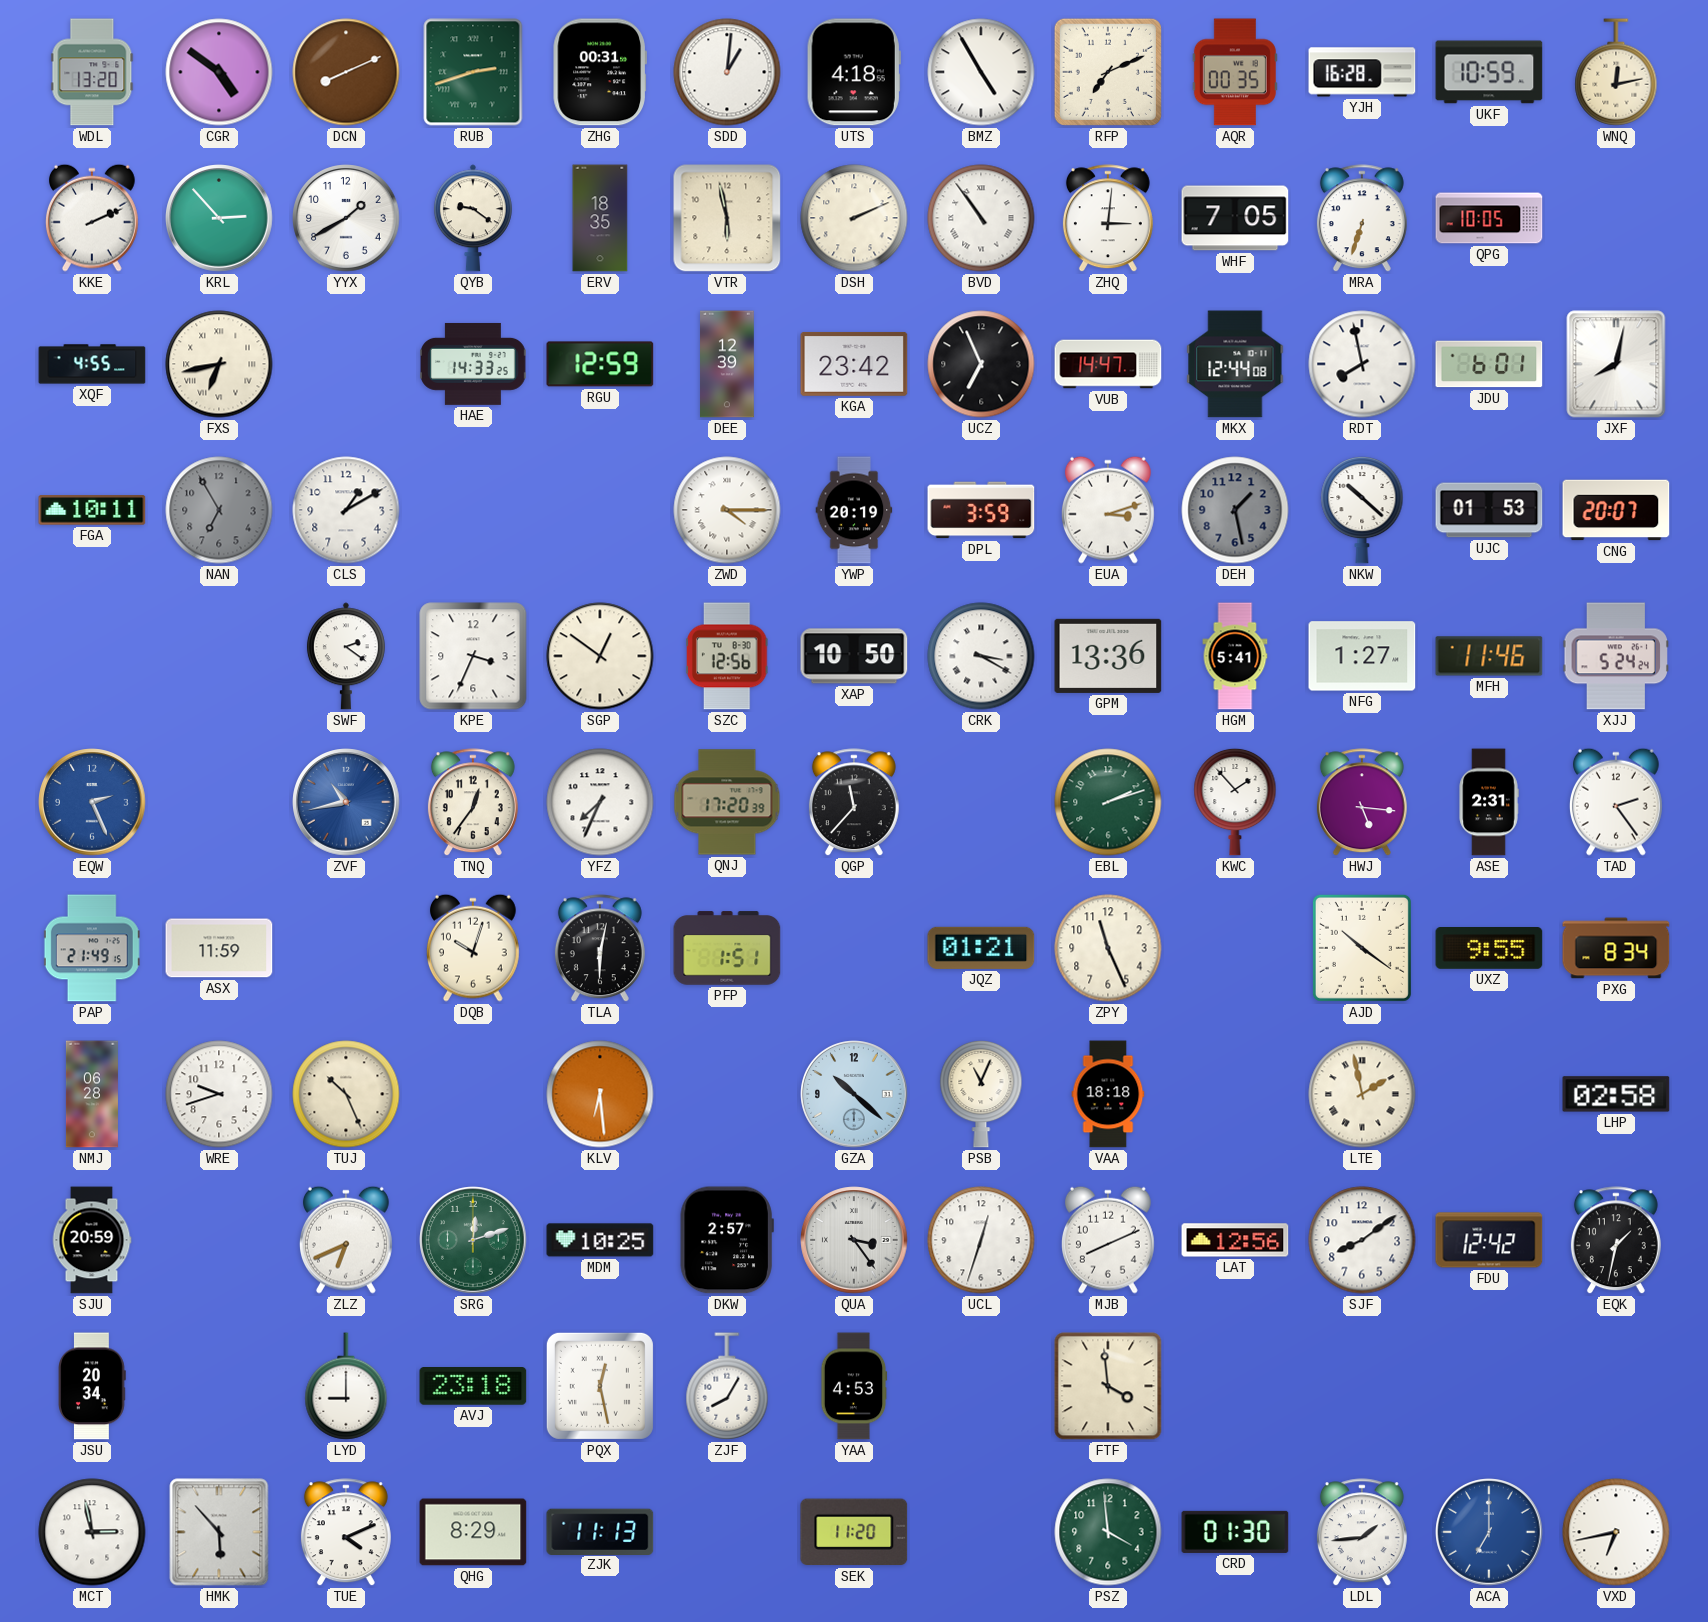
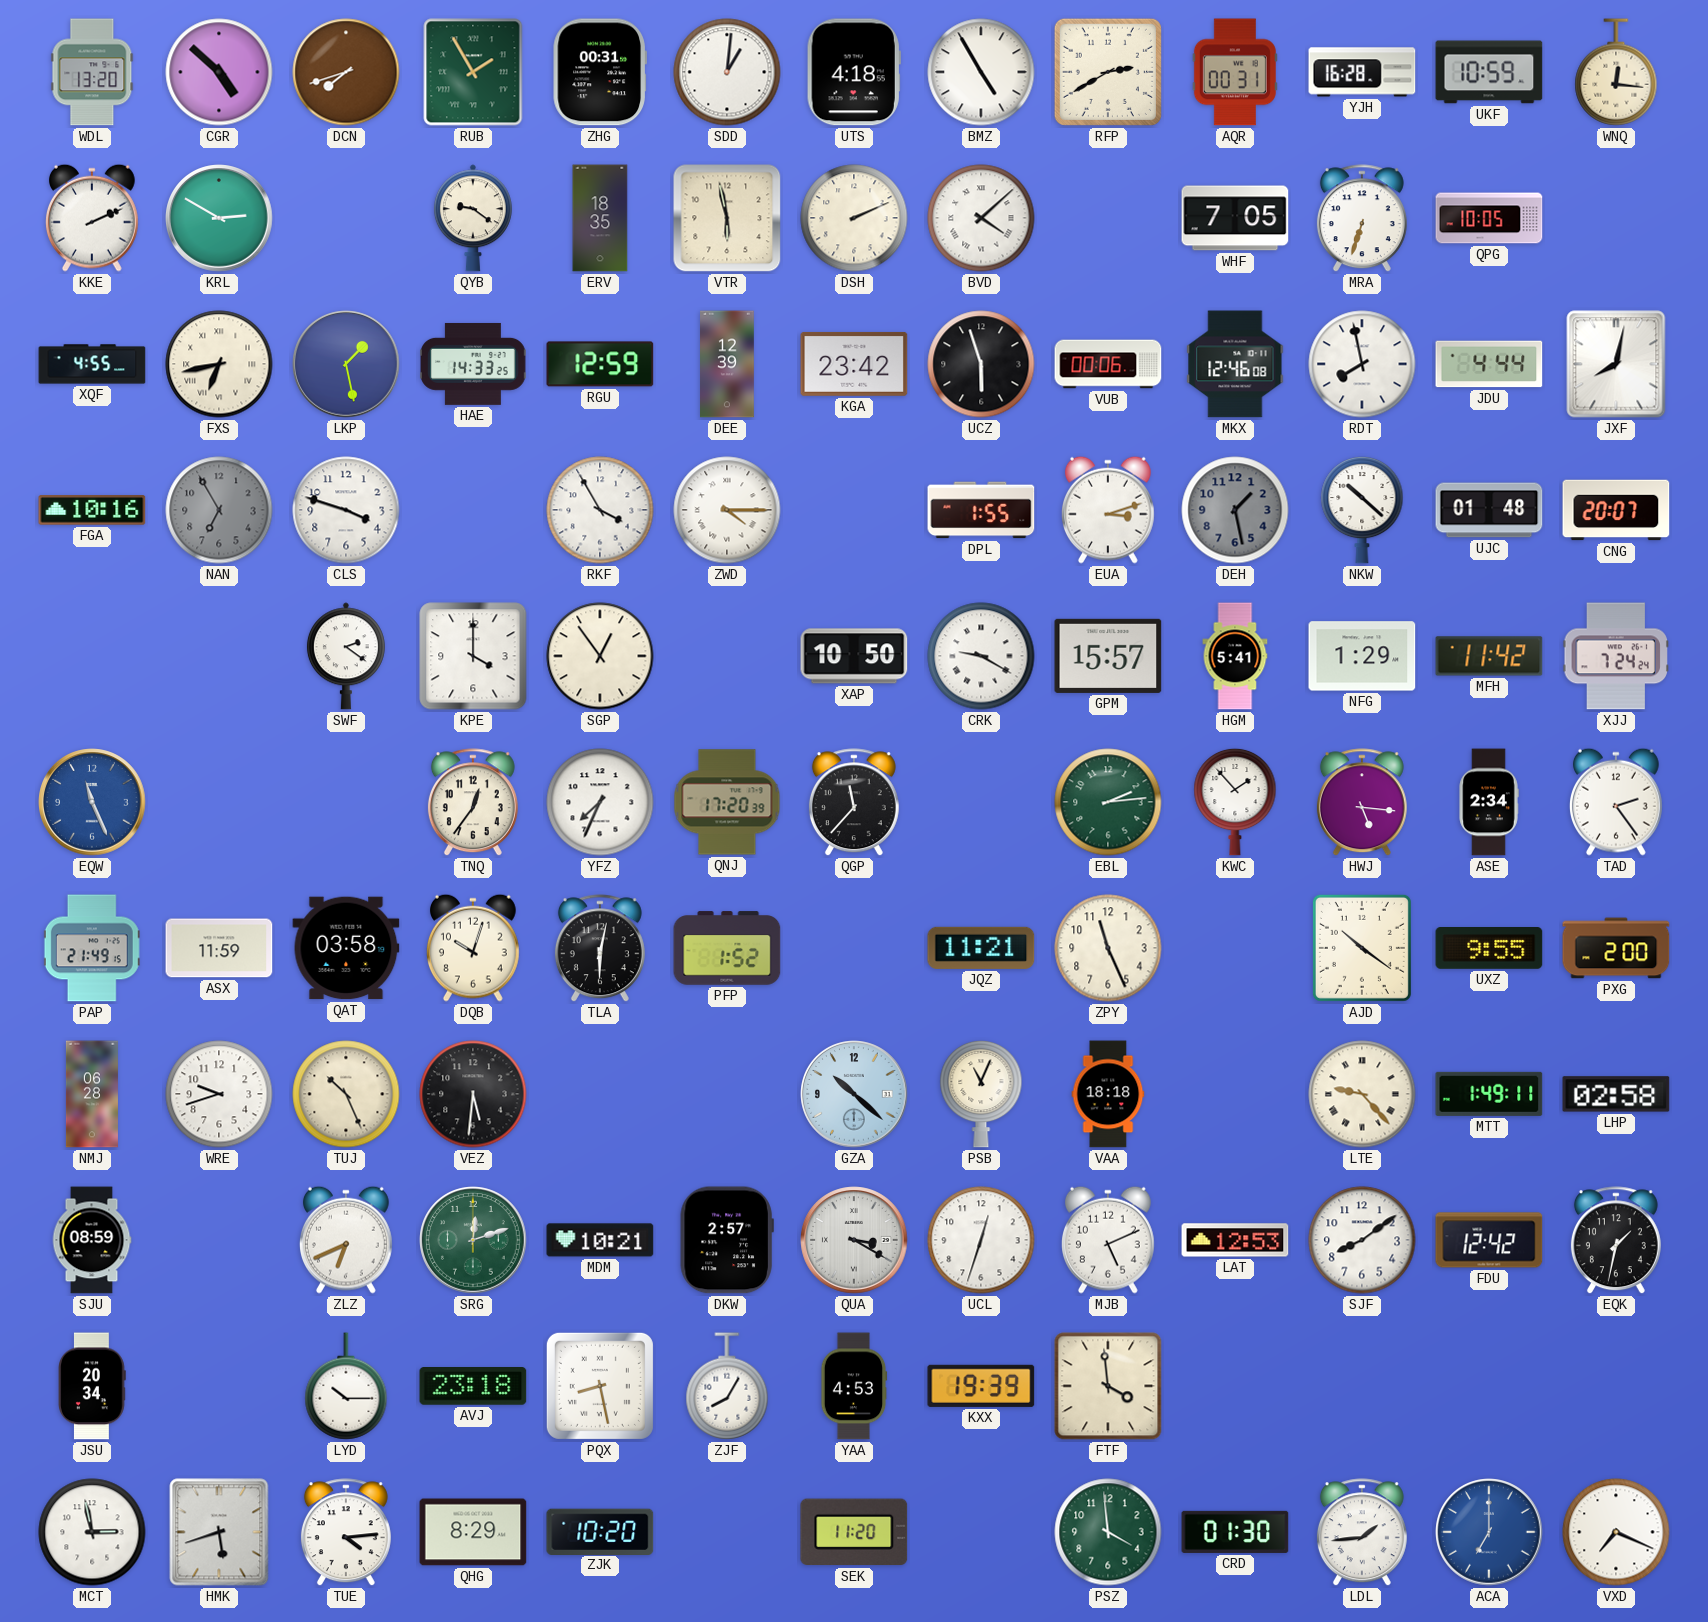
CGR: 4:51 -> 4:52
DCN: 8:11 -> 7:42
RUB: 2:42 -> 1:55
RFP: 7:11 -> 2:40
AQR: 00:35 -> 00:31
WNQ: 12:13 -> 12:16
KRL: 2:53 -> 2:50
YYX: 1:40 -> none
BVD: 10:54 -> 4:08
ZHQ: 3:01 -> none
LKP: none -> 1:28
UCZ: 6:56 -> 5:57
VUB: 14:47 -> 00:06
MKX: 12:44 -> 12:46
JDU: 6:01 -> 4:44
FGA: 10:11 -> 10:16
CLS: 1:10 -> 3:48
RKF: none -> 3:55
YWP: 20:19 -> none
DPL: 3:59 -> 1:55
UJC: 01:53 -> 01:48
KPE: 3:34 -> 4:00
SGP: 12:51 -> 12:54
SZC: 12:56 -> none
CRK: 3:20 -> 9:20
GPM: 13:36 -> 15:57
NFG: 1:27 -> 1:29
MFH: 11:46 -> 11:42
XJJ: 5:24 -> 7:24
EQW: 2:26 -> 11:26
ZVF: 10:43 -> none
EBL: 2:12 -> 2:14
ASE: 2:31 -> 2:34
QAT: none -> 03:58
PFP: 1:51 -> 1:52
JQZ: 01:21 -> 11:21
PXG: 8:34 -> 2:00
VEZ: none -> 5:31
KLV: 6:29 -> none
LTE: 1:58 -> 9:23
MTT: none -> 1:49
SJU: 20:59 -> 08:59
MDM: 10:25 -> 10:21
QUA: 3:24 -> 3:20
MJB: 8:11 -> 5:11
LAT: 12:56 -> 12:53
LYD: 9:00 -> 10:15
PQX: 12:28 -> 8:28
KXX: none -> 19:39
HMK: 5:53 -> 5:42
TUE: 4:11 -> 4:14
ZJK: 11:13 -> 10:20
VXD: 6:43 -> 7:19
